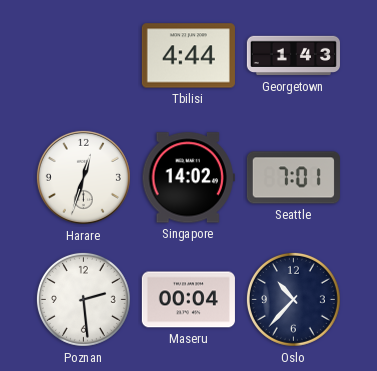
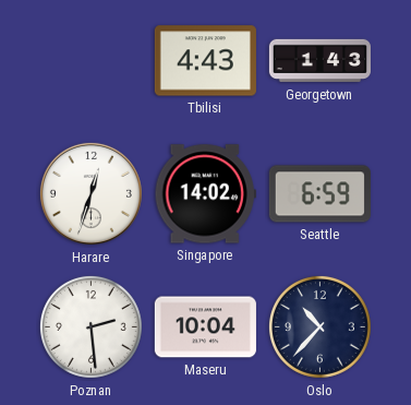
Tbilisi: 4:44 -> 4:43
Seattle: 7:01 -> 6:59
Maseru: 00:04 -> 10:04
